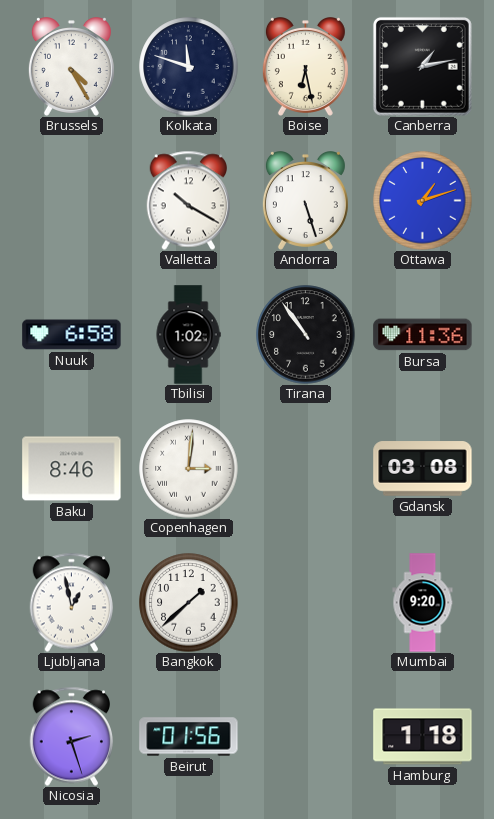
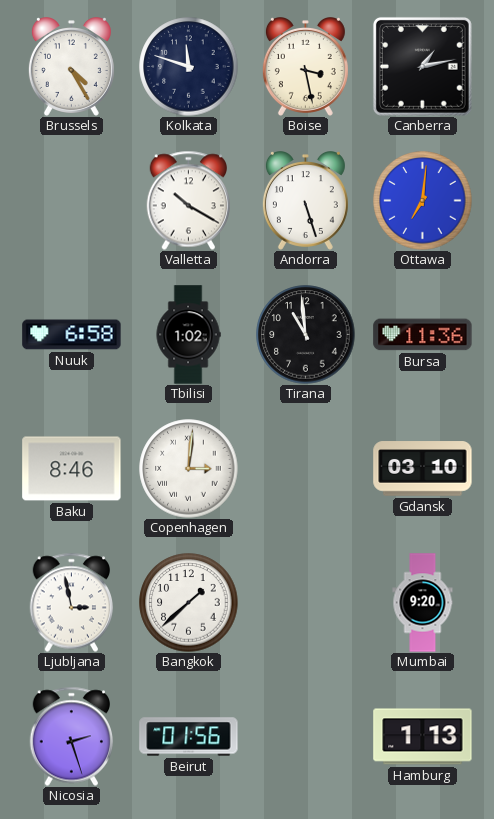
Boise: 6:28 -> 3:28
Ottawa: 1:12 -> 7:01
Tirana: 10:54 -> 10:59
Gdansk: 03:08 -> 03:10
Ljubljana: 12:58 -> 2:58
Hamburg: 1:18 -> 1:13
